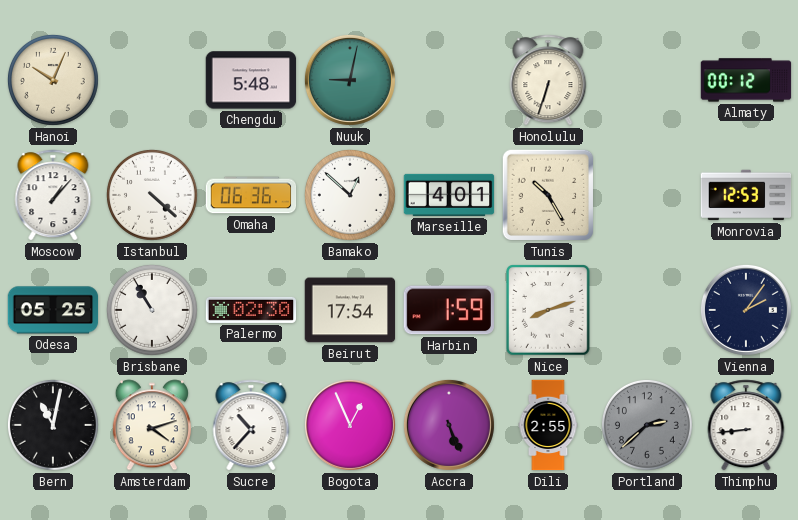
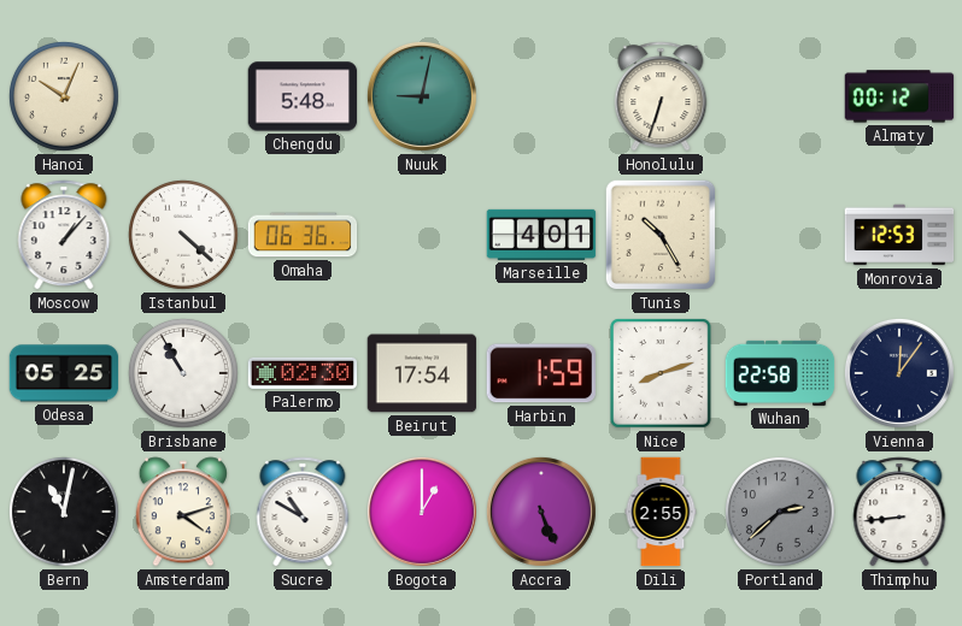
Bamako: 12:52 -> none
Wuhan: none -> 22:58
Vienna: 2:06 -> 12:06
Sucre: 10:37 -> 10:50
Bogota: 12:56 -> 1:00
